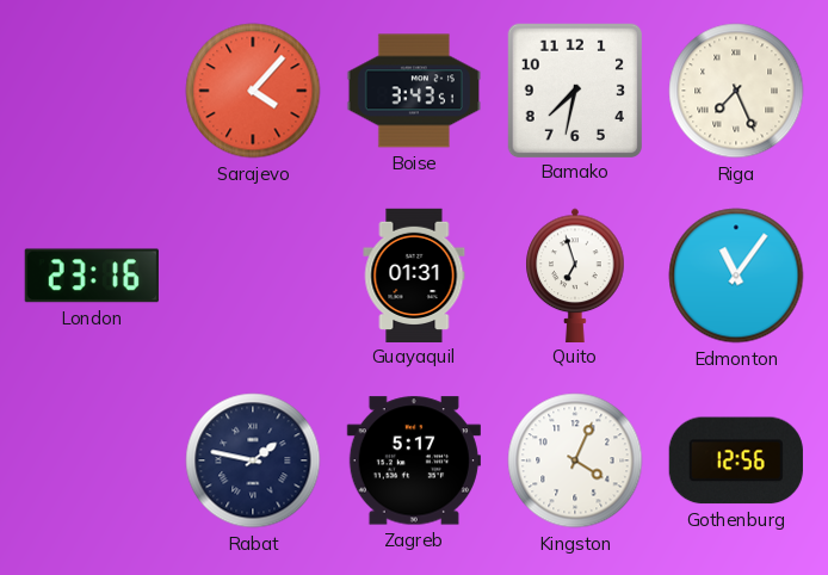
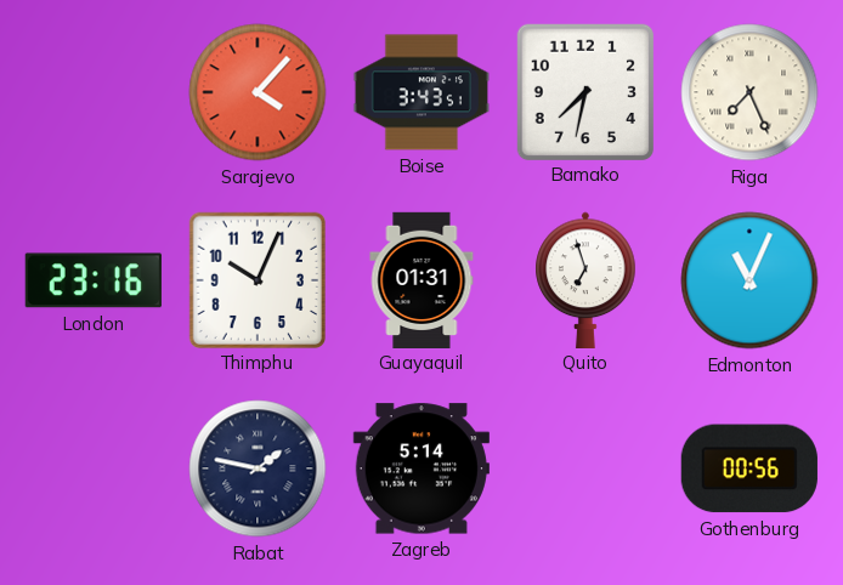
Thimphu: none -> 10:04
Edmonton: 11:06 -> 11:04
Zagreb: 5:17 -> 5:14
Kingston: 4:04 -> none
Gothenburg: 12:56 -> 00:56
